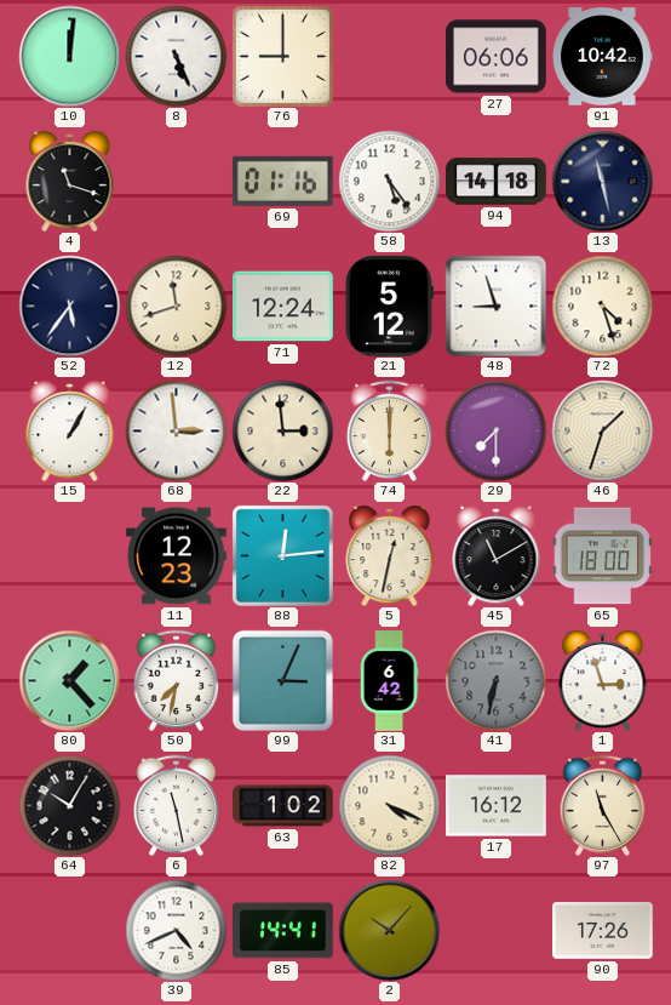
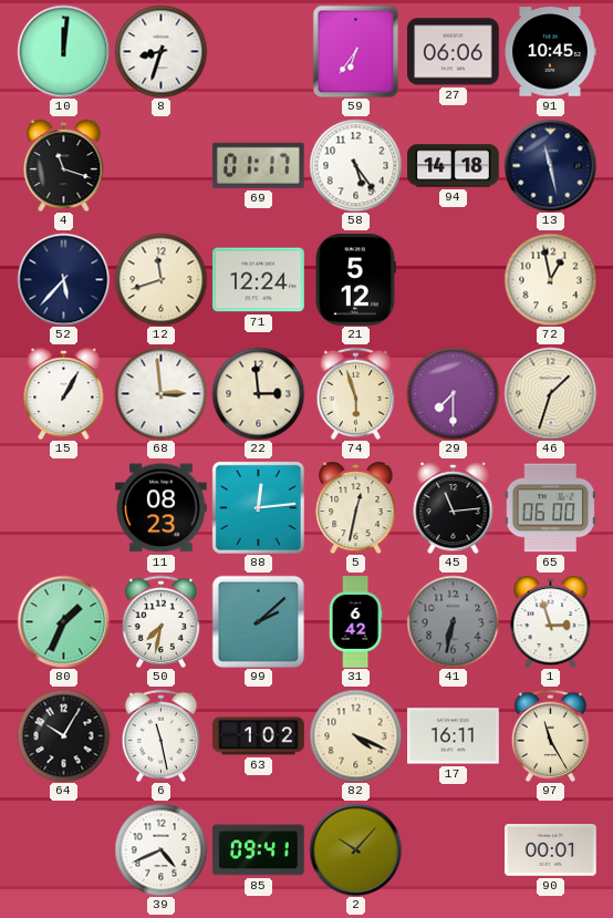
8: 5:26 -> 8:33
76: 9:00 -> none
59: none -> 6:36
91: 10:42 -> 10:45
69: 01:16 -> 01:17
52: 5:36 -> 5:37
48: 8:57 -> none
72: 4:27 -> 12:58
74: 6:00 -> 5:57
11: 12:23 -> 08:23
45: 11:10 -> 11:14
65: 18:00 -> 06:00
80: 1:23 -> 1:34
99: 3:04 -> 2:08
17: 16:12 -> 16:11
85: 14:41 -> 09:41
90: 17:26 -> 00:01
